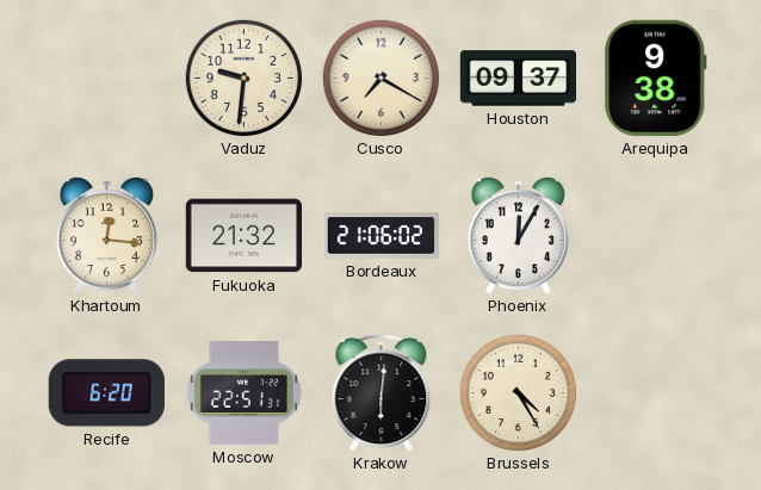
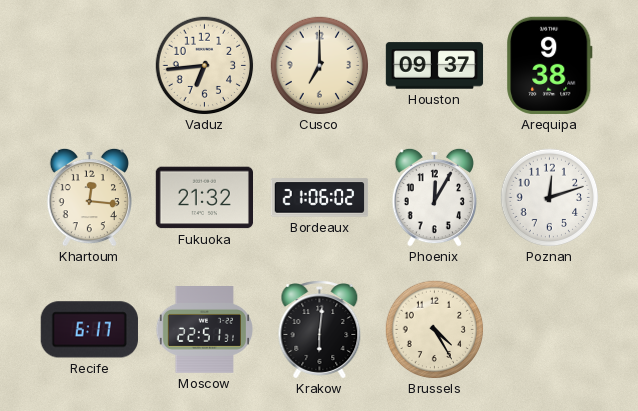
Vaduz: 9:31 -> 6:44
Cusco: 7:20 -> 7:00
Poznan: none -> 12:12
Recife: 6:20 -> 6:17
